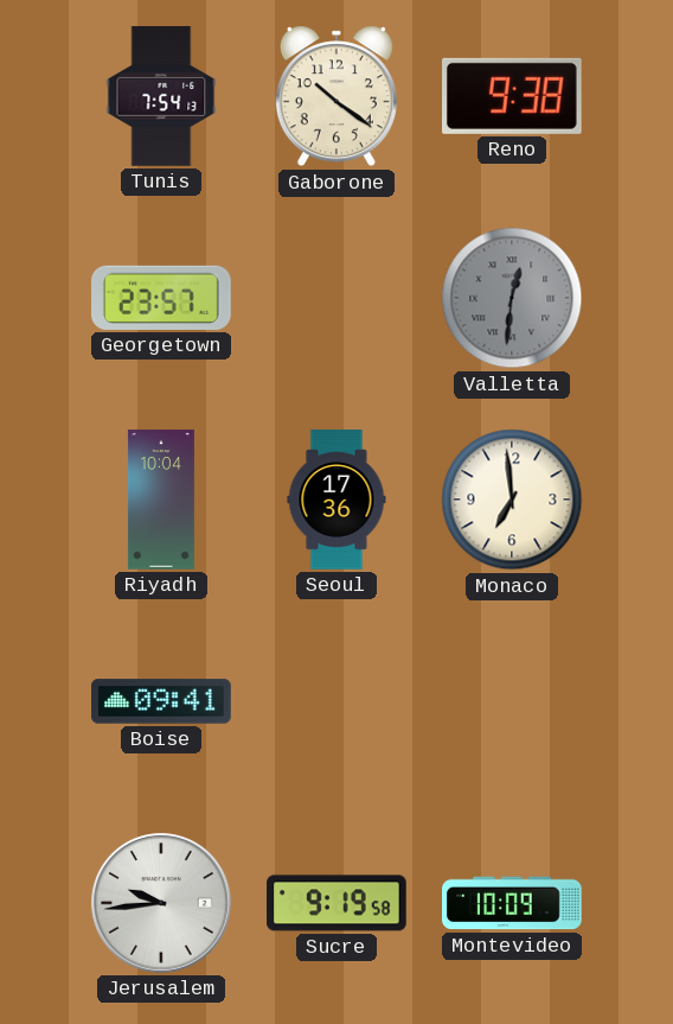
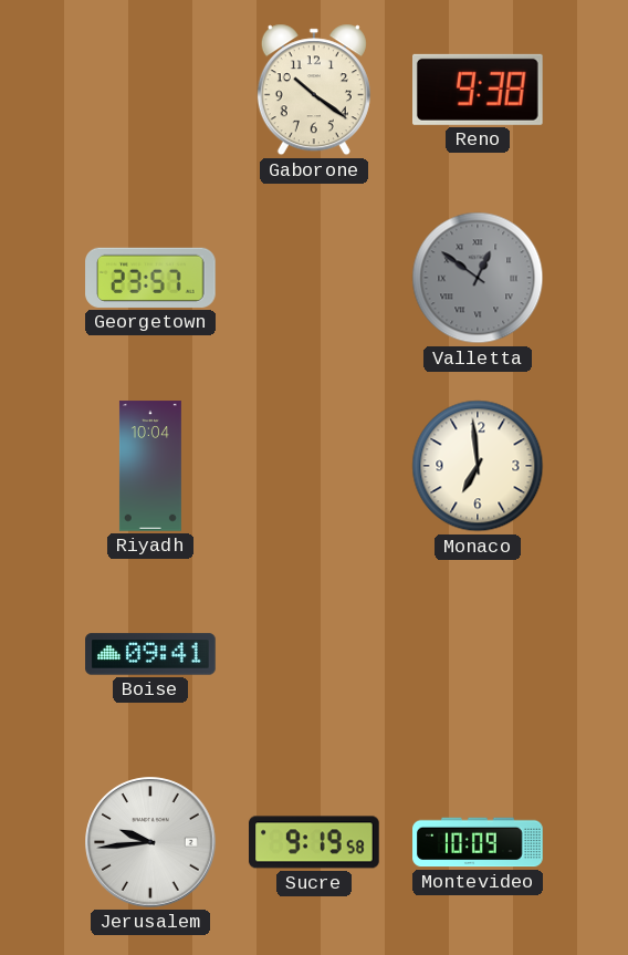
Tunis: 7:54 -> none
Valletta: 12:31 -> 12:51
Seoul: 17:36 -> none
